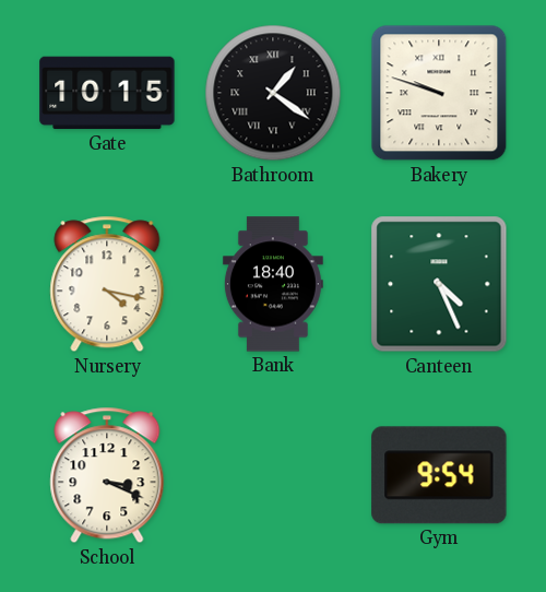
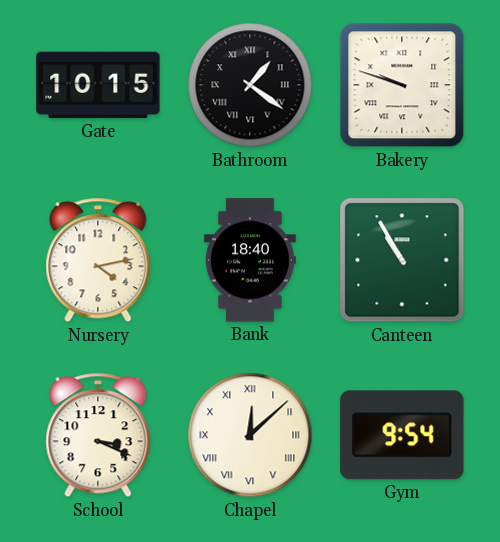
Nursery: 4:17 -> 4:13
Canteen: 4:26 -> 10:55
Chapel: none -> 12:08
